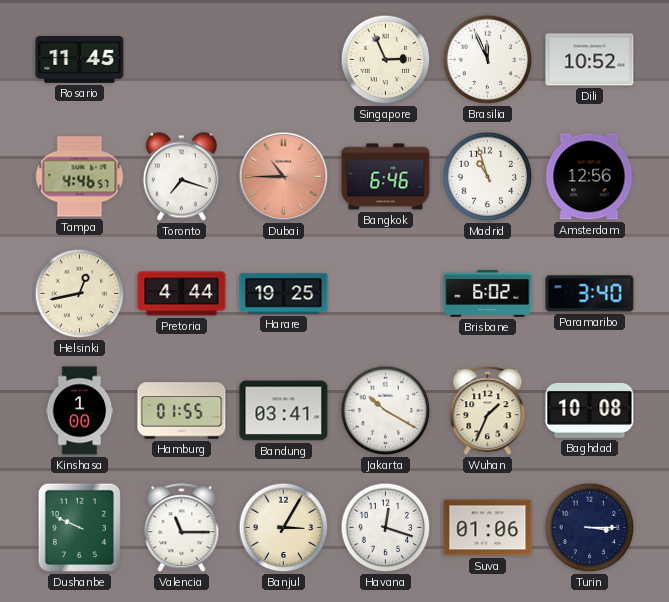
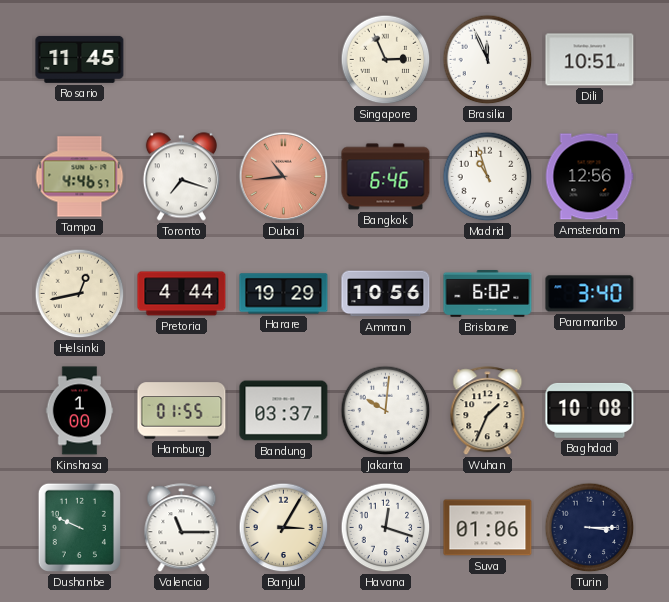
Dili: 10:52 -> 10:51
Dubai: 10:45 -> 10:44
Harare: 19:25 -> 19:29
Amman: none -> 10:56
Bandung: 03:41 -> 03:37
Jakarta: 10:20 -> 10:01
